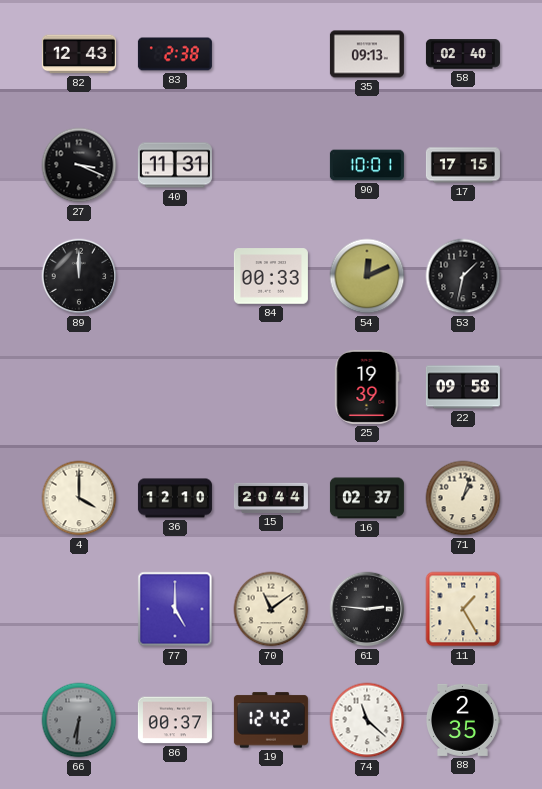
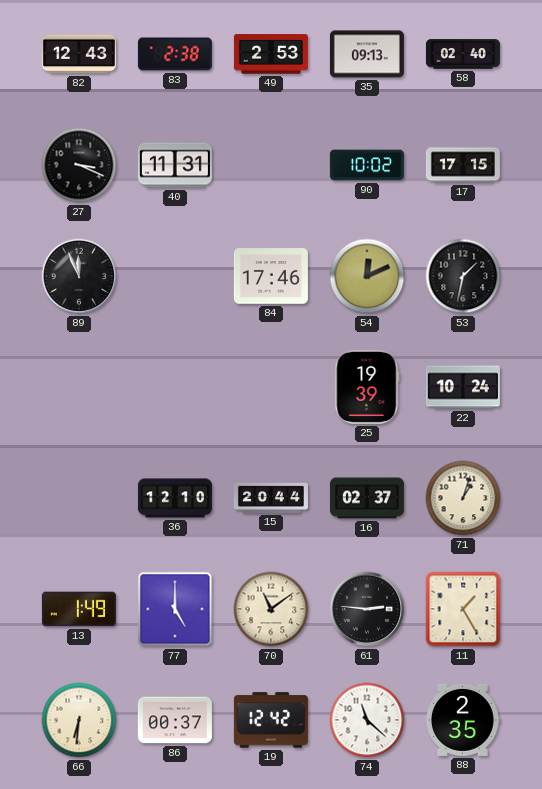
49: none -> 2:53
90: 10:01 -> 10:02
89: 12:00 -> 11:56
84: 00:33 -> 17:46
22: 09:58 -> 10:24
4: 4:00 -> none
13: none -> 1:49
66 dial: grey -> cream
